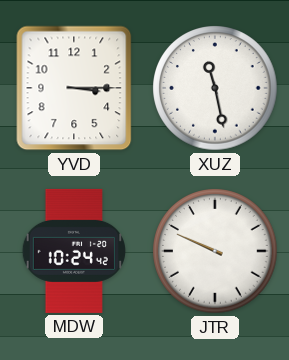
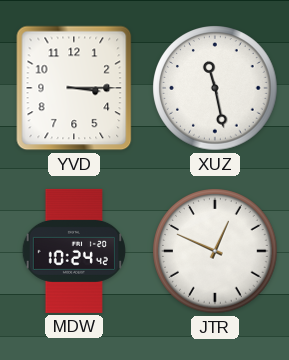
JTR: 9:49 -> 12:49
